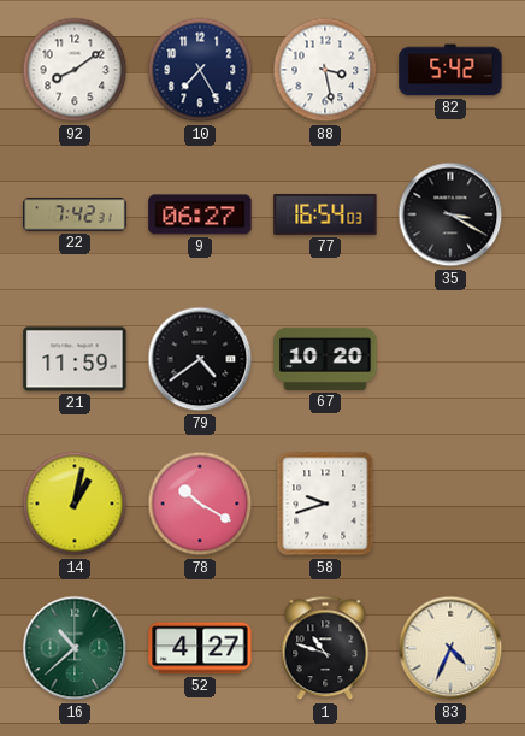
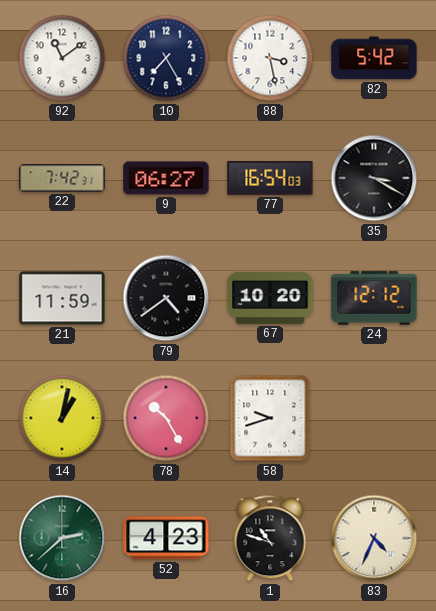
92: 8:09 -> 11:09
24: none -> 12:12
78: 10:20 -> 10:25
16: 10:38 -> 2:38
52: 4:27 -> 4:23
